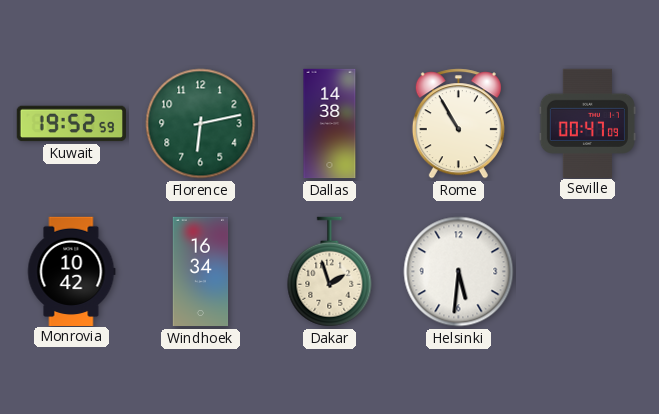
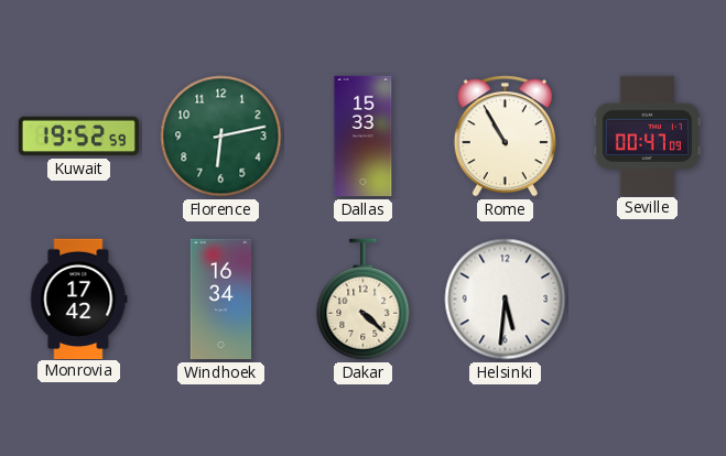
Dallas: 14:38 -> 15:33
Monrovia: 10:42 -> 17:42
Dakar: 1:57 -> 4:22
